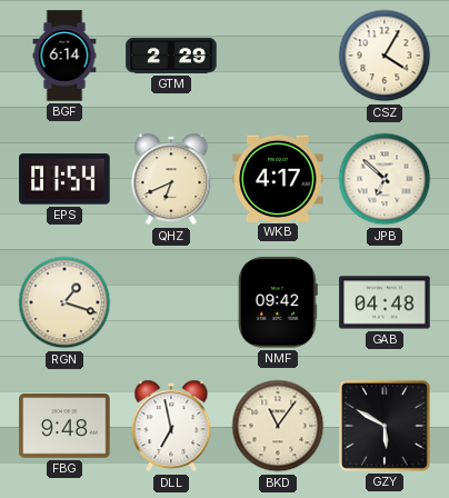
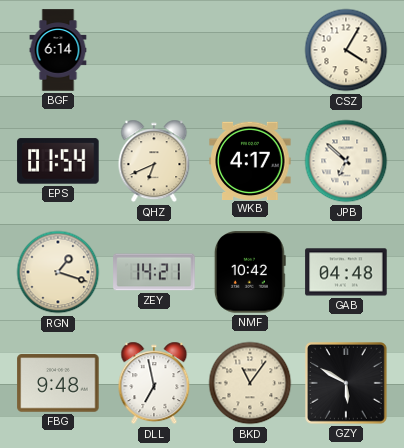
GTM: 2:29 -> none
ZEY: none -> 14:21
NMF: 09:42 -> 10:42
